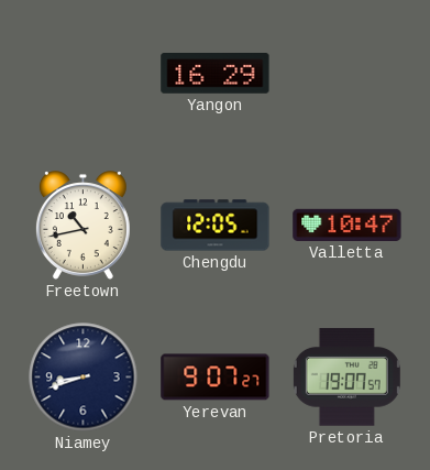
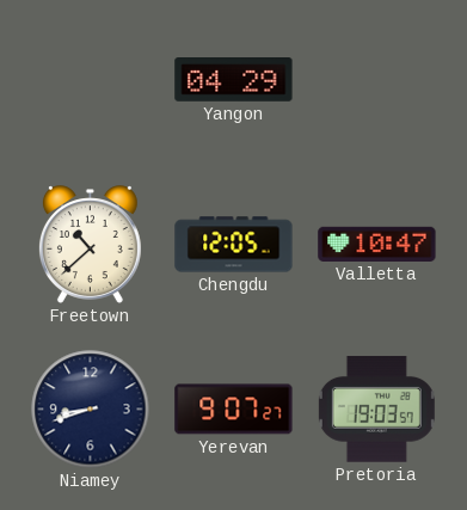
Yangon: 16:29 -> 04:29
Freetown: 10:43 -> 10:38
Pretoria: 19:07 -> 19:03
